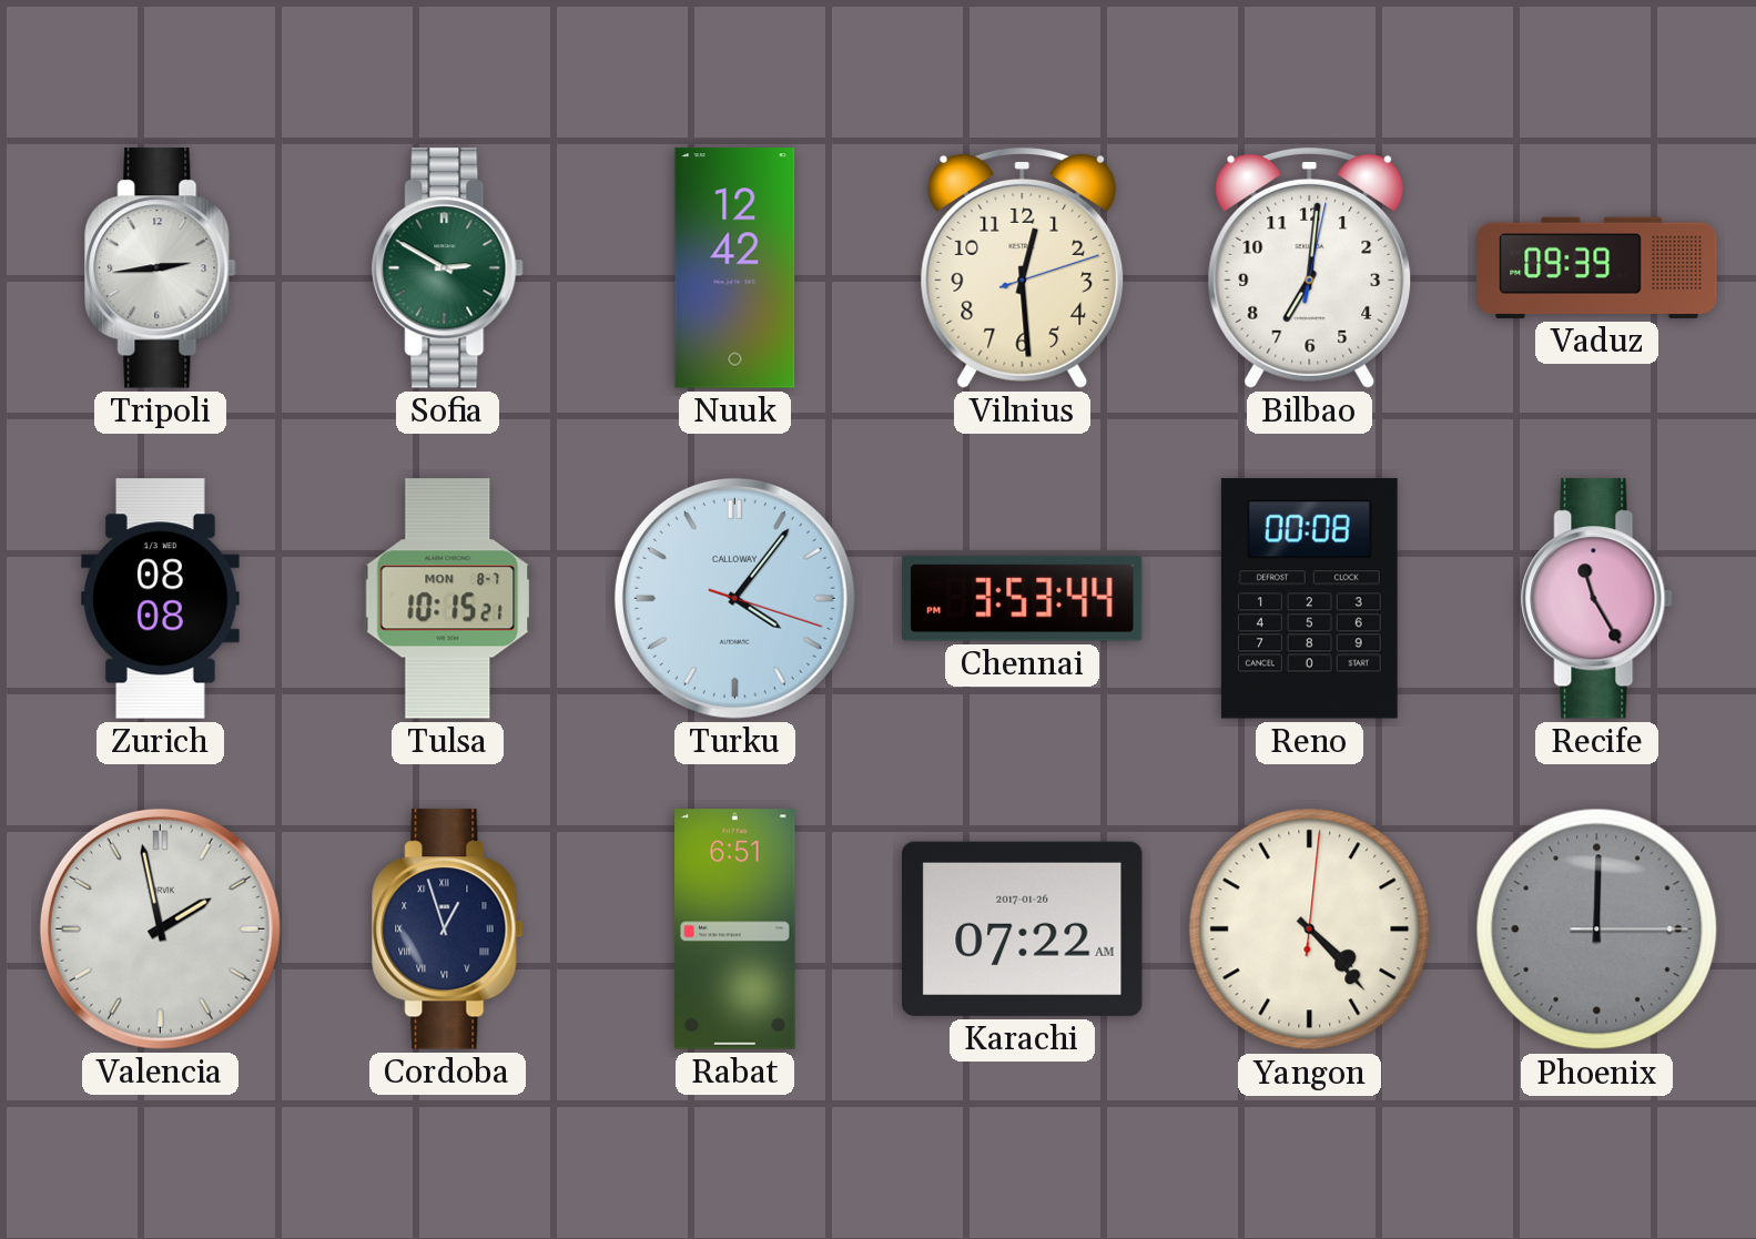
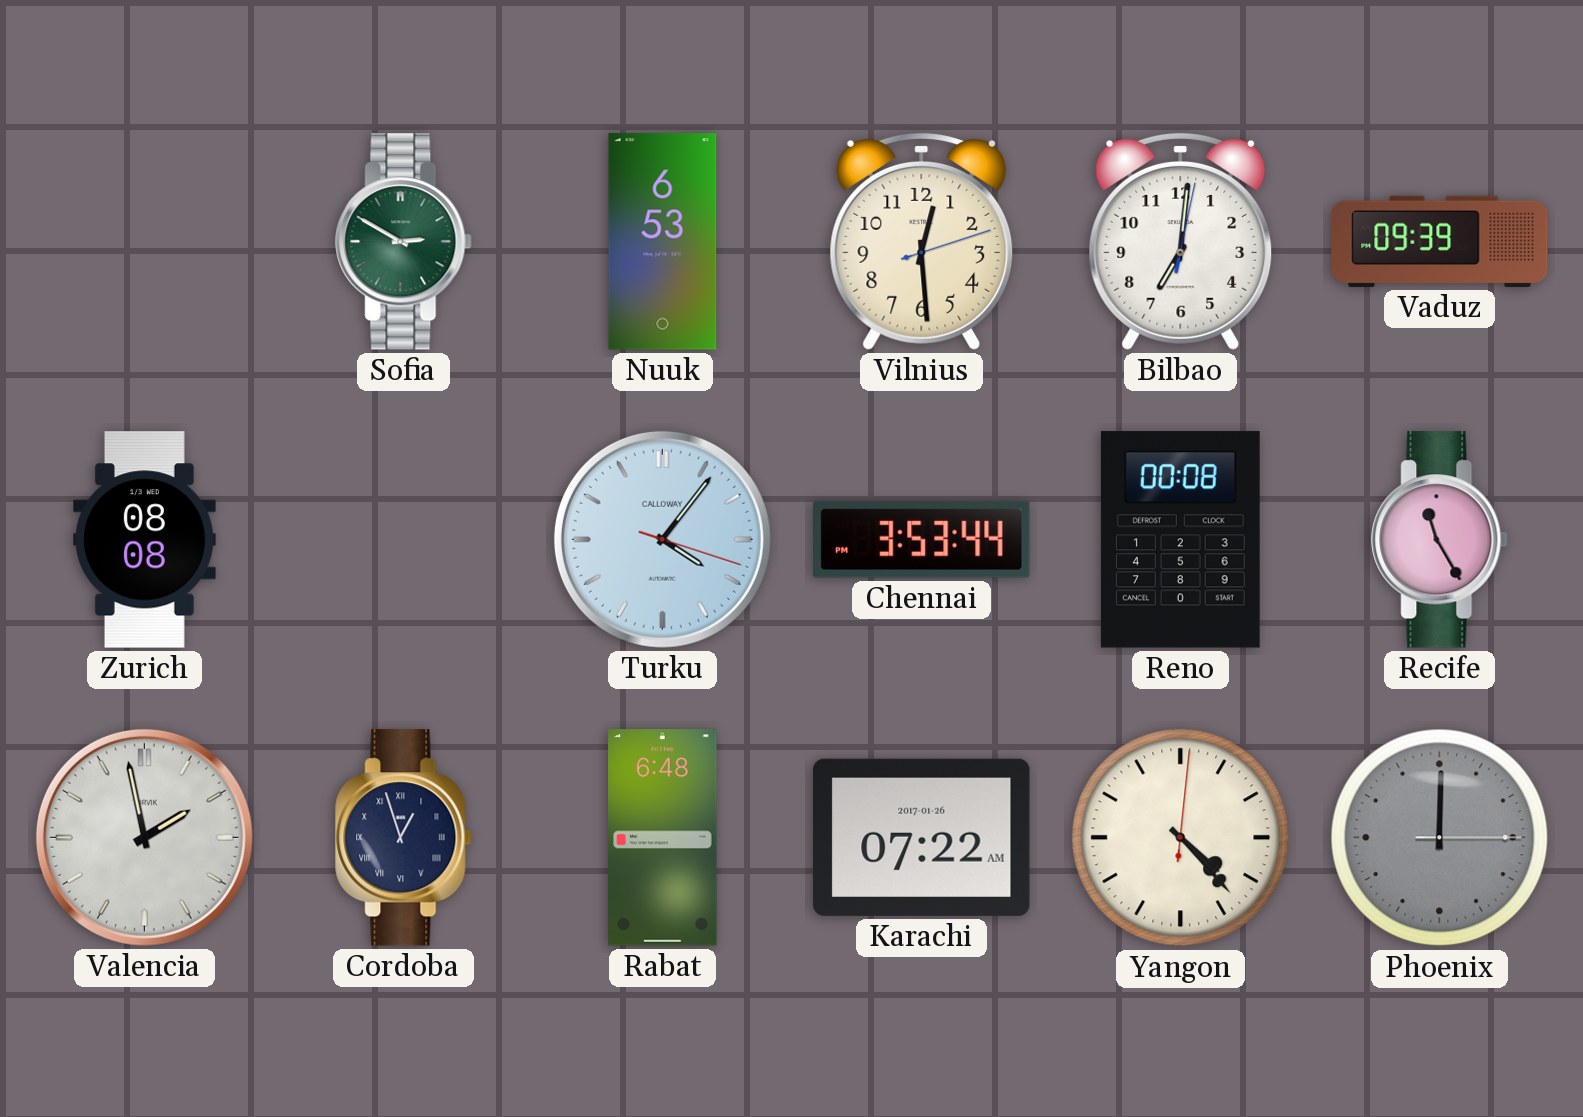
Tripoli: 2:44 -> none
Nuuk: 12:42 -> 6:53
Tulsa: 10:15 -> none
Rabat: 6:51 -> 6:48
